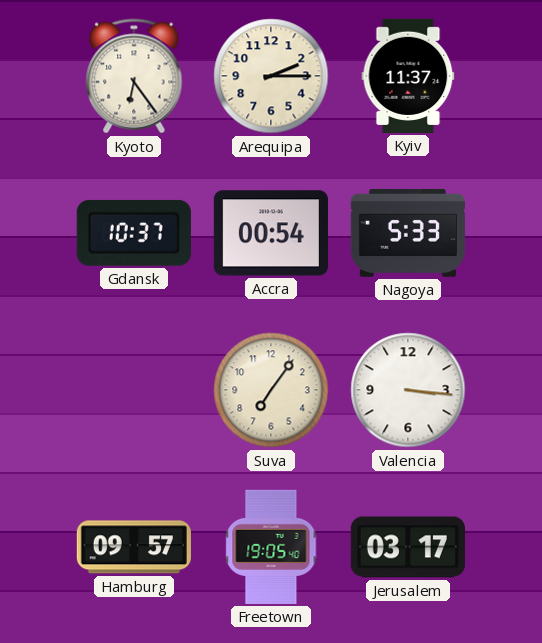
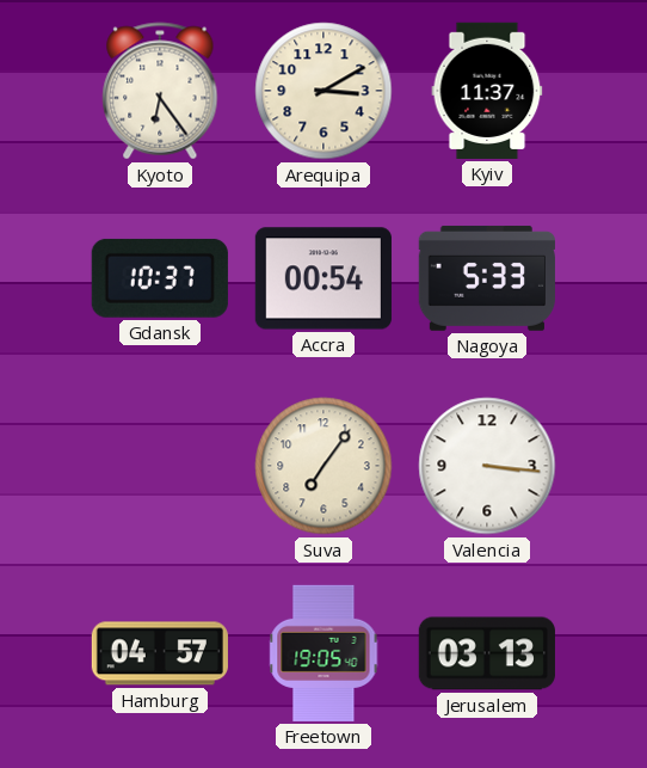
Arequipa: 2:15 -> 3:10
Hamburg: 09:57 -> 04:57
Jerusalem: 03:17 -> 03:13
